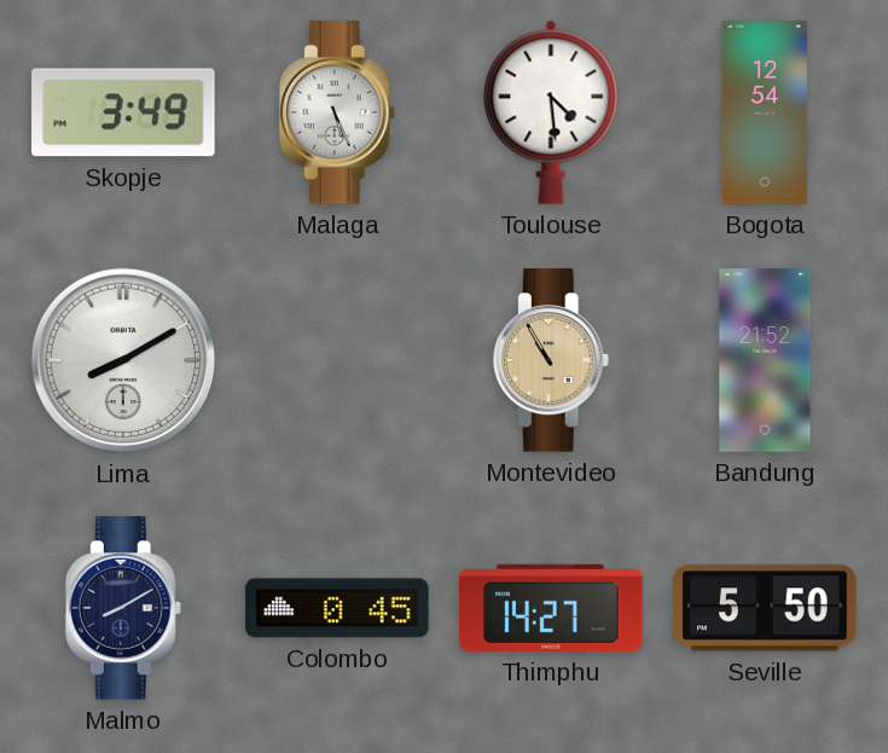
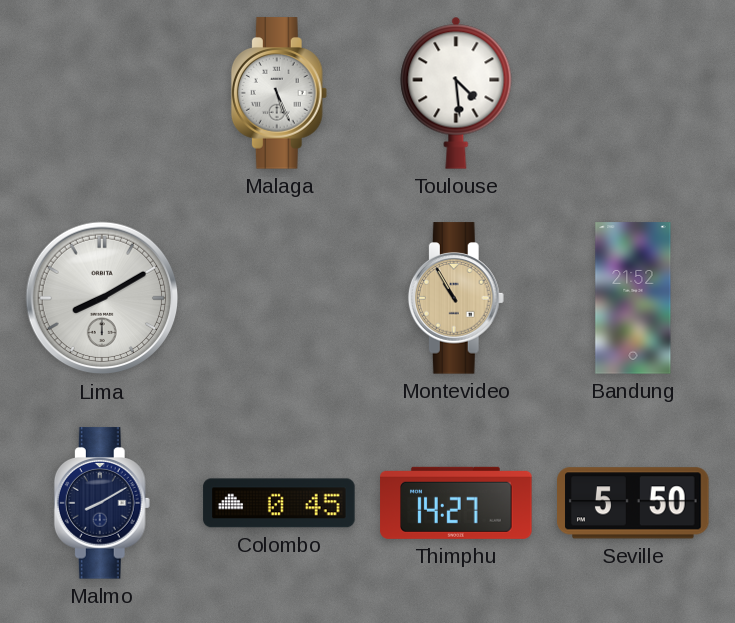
Skopje: 3:49 -> none
Bogota: 12:54 -> none
